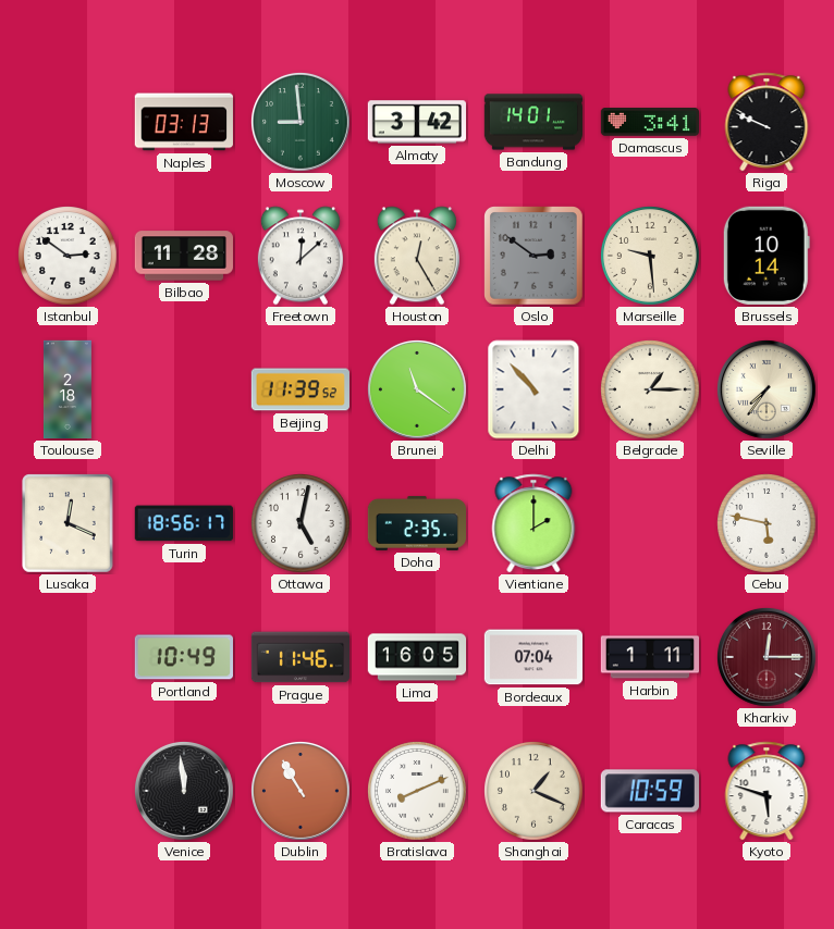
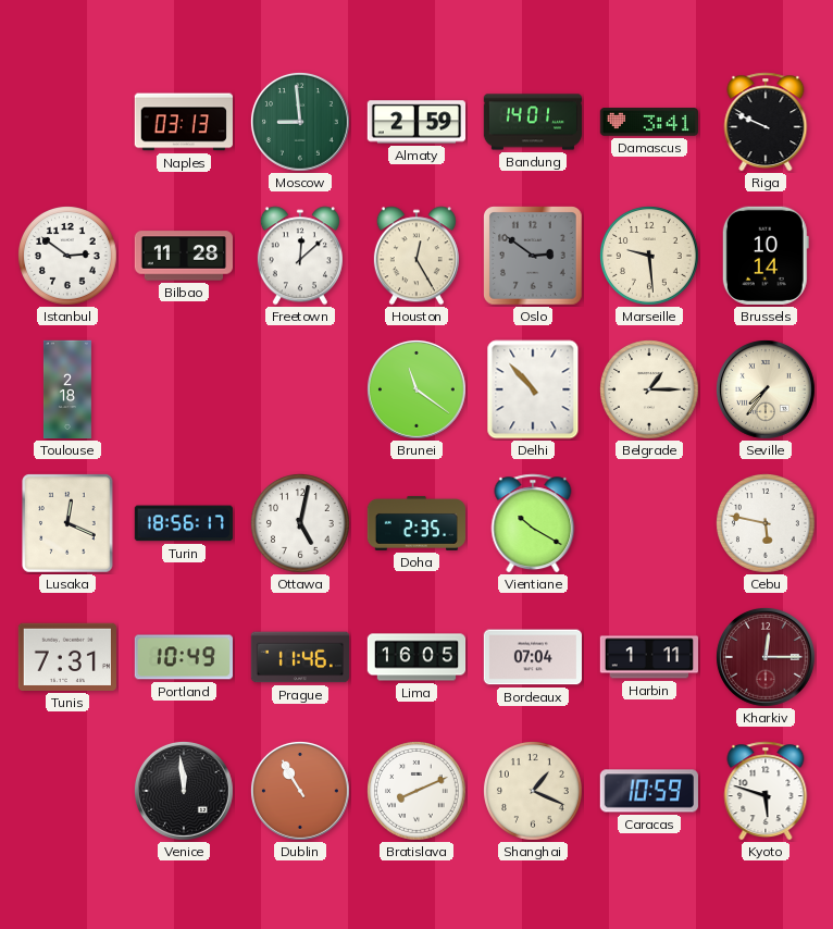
Almaty: 3:42 -> 2:59
Beijing: 11:39 -> none
Vientiane: 2:00 -> 10:20
Tunis: none -> 7:31
